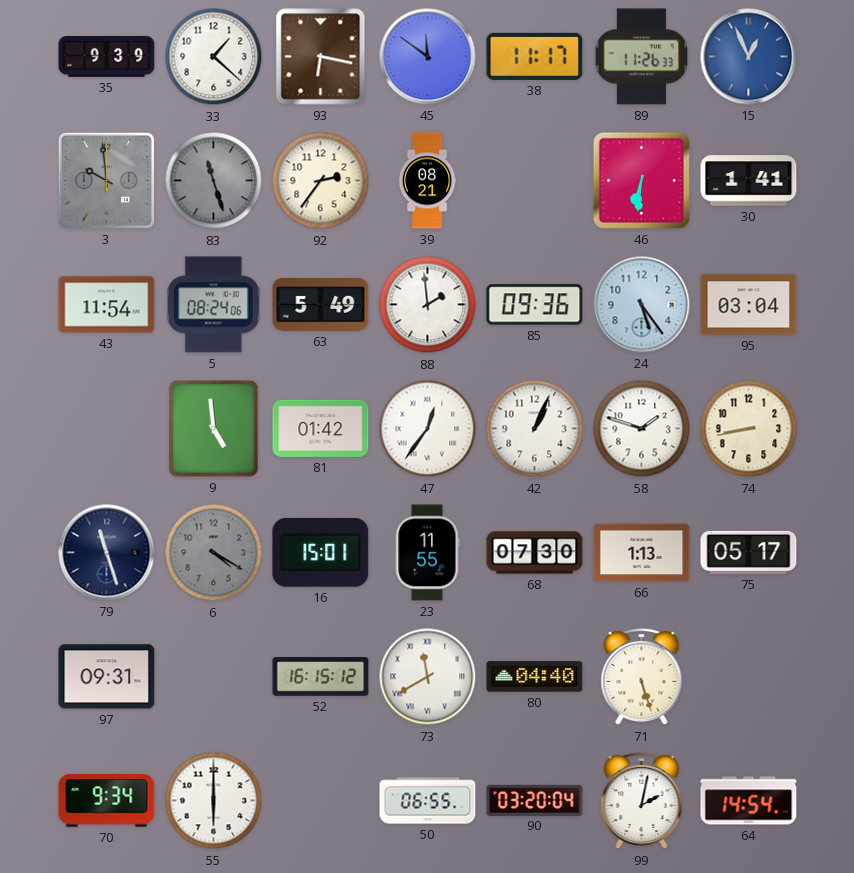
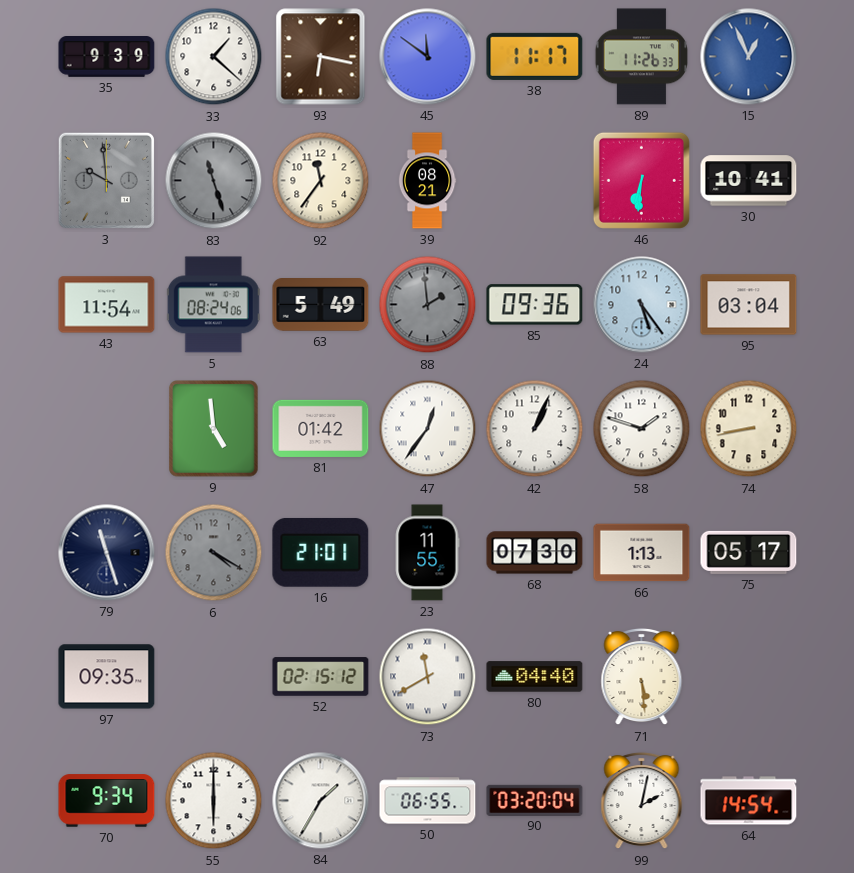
92: 2:36 -> 11:36
30: 1:41 -> 10:41
88 dial: white -> grey
16: 15:01 -> 21:01
97: 09:31 -> 09:35
52: 16:15 -> 02:15
71: 5:27 -> 5:29
84: none -> 1:35
